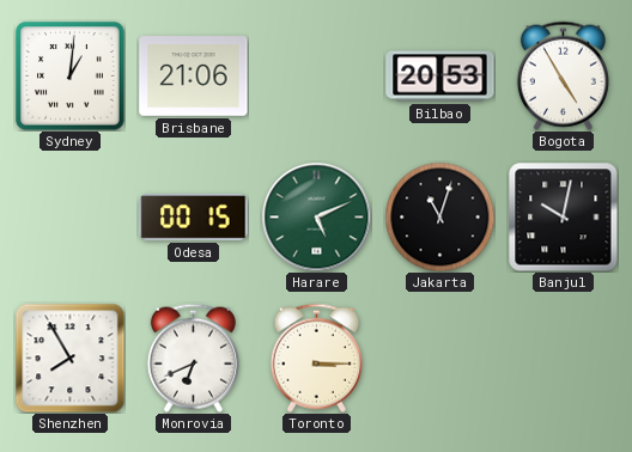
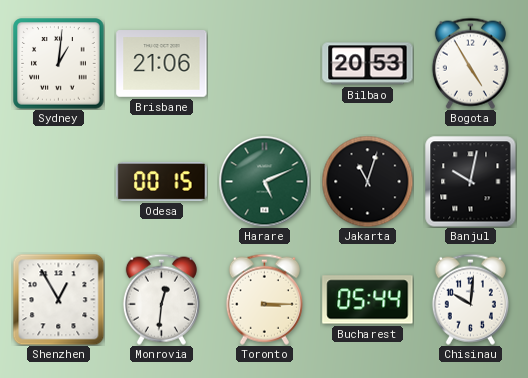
Shenzhen: 7:55 -> 12:55
Monrovia: 6:41 -> 12:31
Bucharest: none -> 05:44
Chisinau: none -> 10:01
